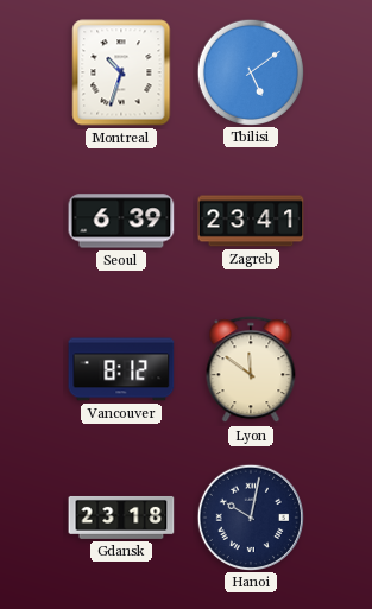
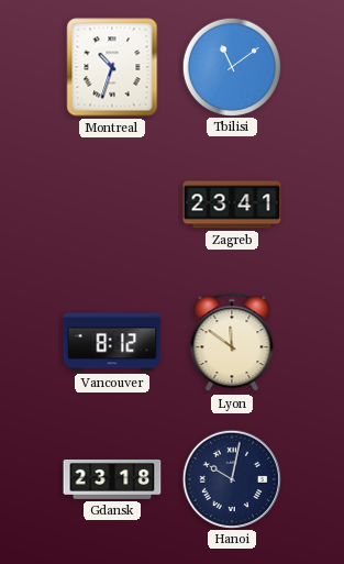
Tbilisi: 5:09 -> 11:09
Seoul: 6:39 -> none
